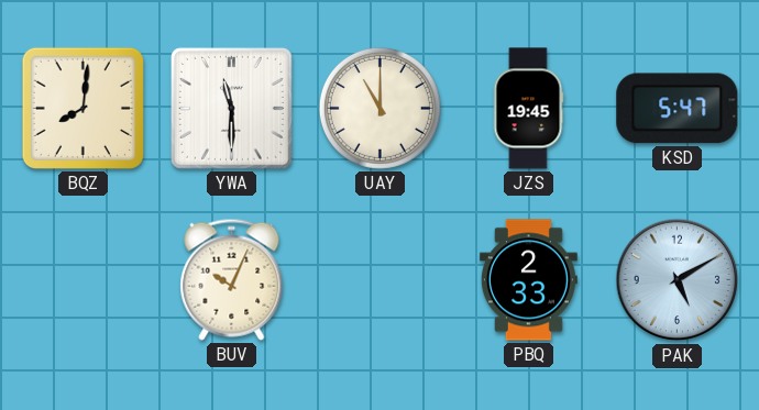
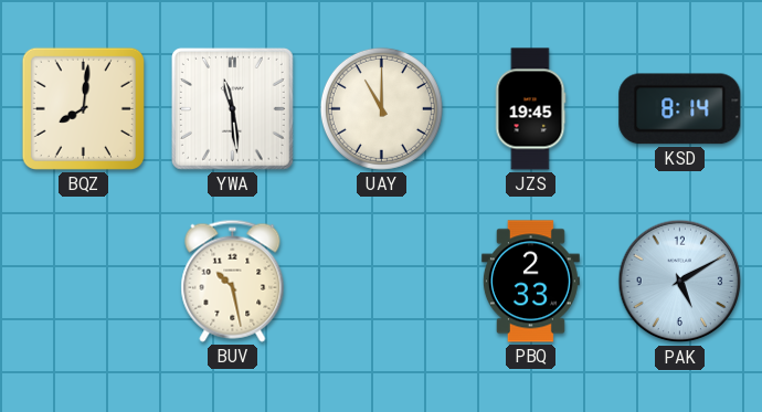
YWA: 11:30 -> 11:29
KSD: 5:47 -> 8:14
BUV: 10:04 -> 10:28
